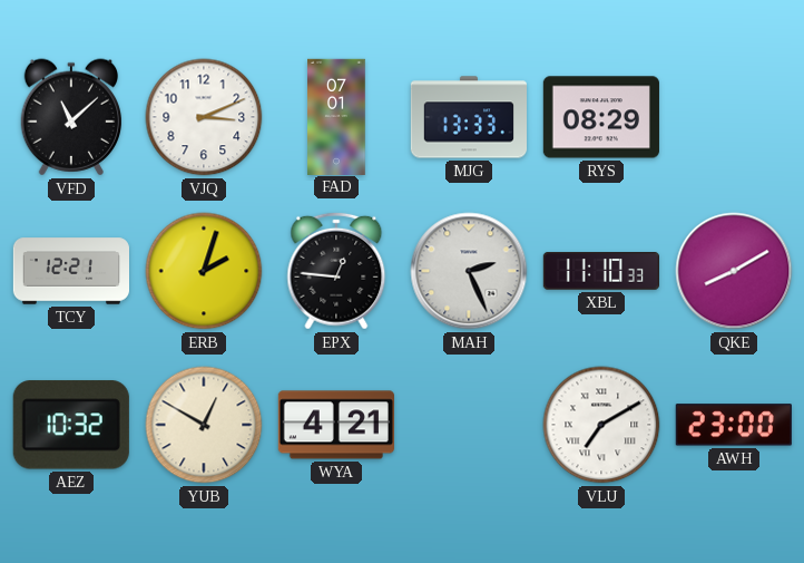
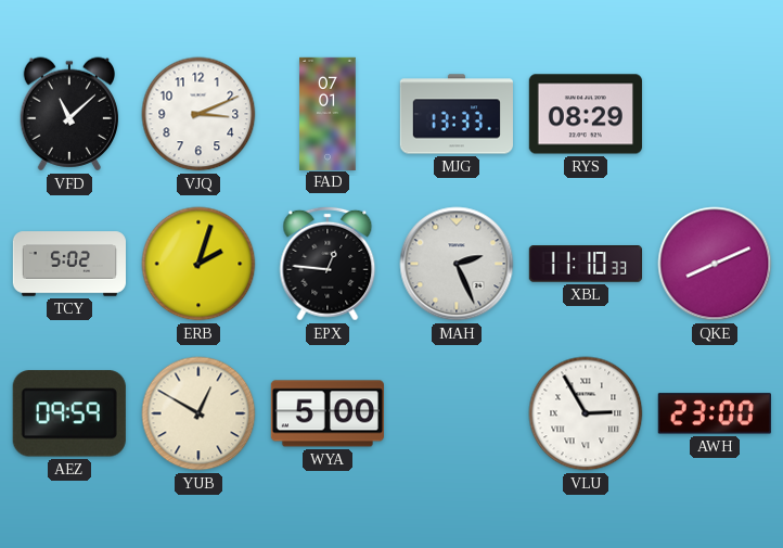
TCY: 12:21 -> 5:02
QKE: 8:10 -> 8:11
AEZ: 10:32 -> 09:59
WYA: 4:21 -> 5:00
VLU: 7:10 -> 2:55
